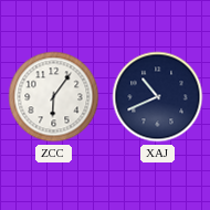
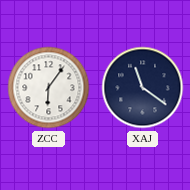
XAJ: 10:41 -> 11:21
